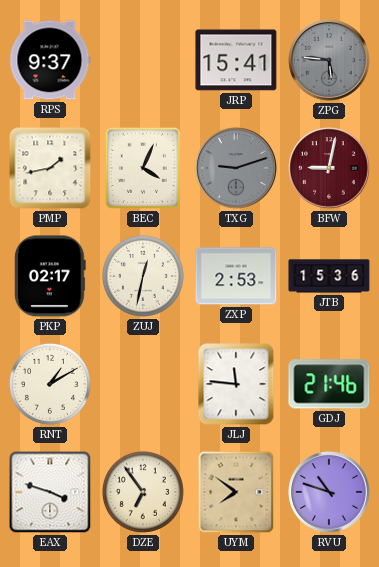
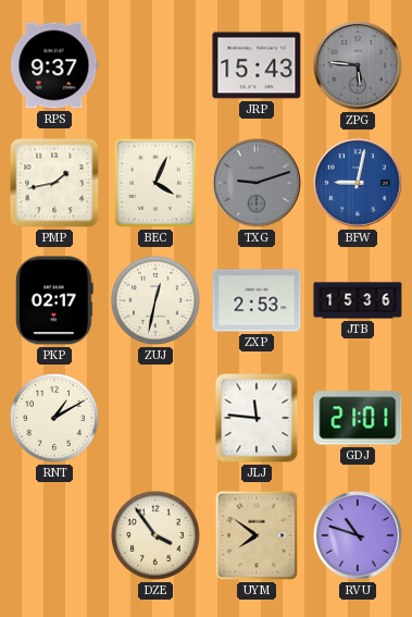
JRP: 15:41 -> 15:43
BFW dial: burgundy -> blue
GDJ: 21:46 -> 21:01
EAX: 3:48 -> none
DZE: 6:54 -> 3:54
